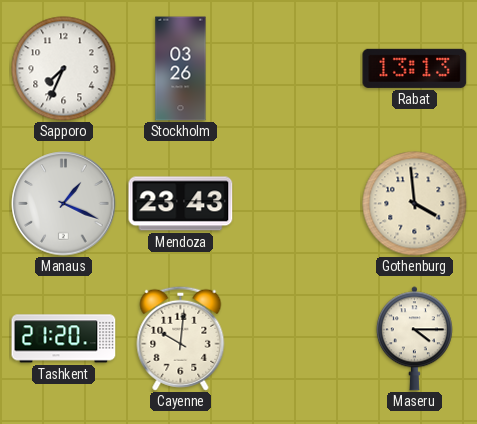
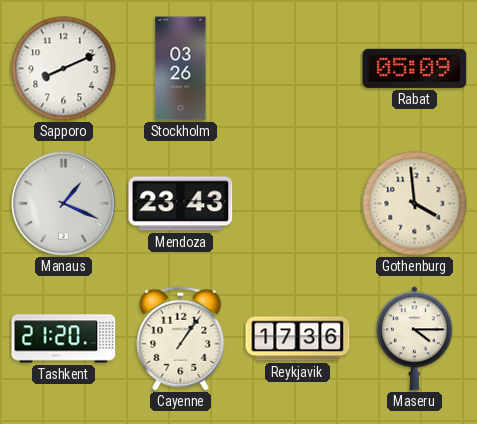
Sapporo: 7:34 -> 8:11
Rabat: 13:13 -> 05:09
Cayenne: 10:01 -> 1:06
Reykjavik: none -> 17:36
